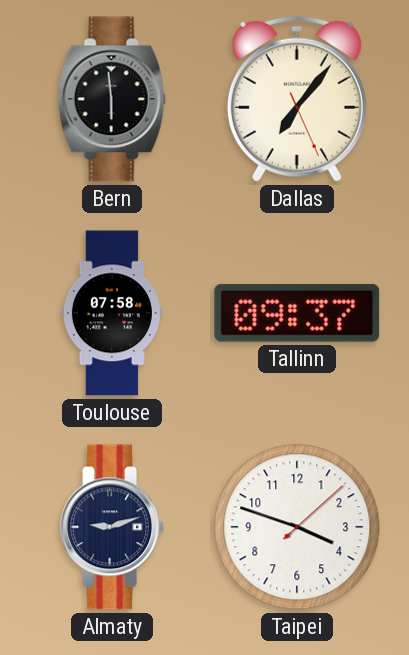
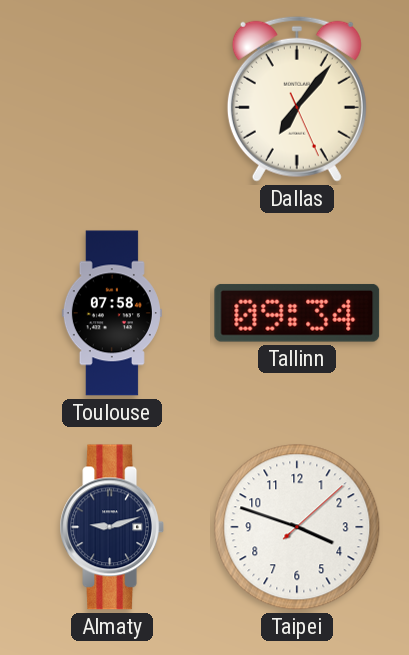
Bern: 5:59 -> none
Tallinn: 09:37 -> 09:34
